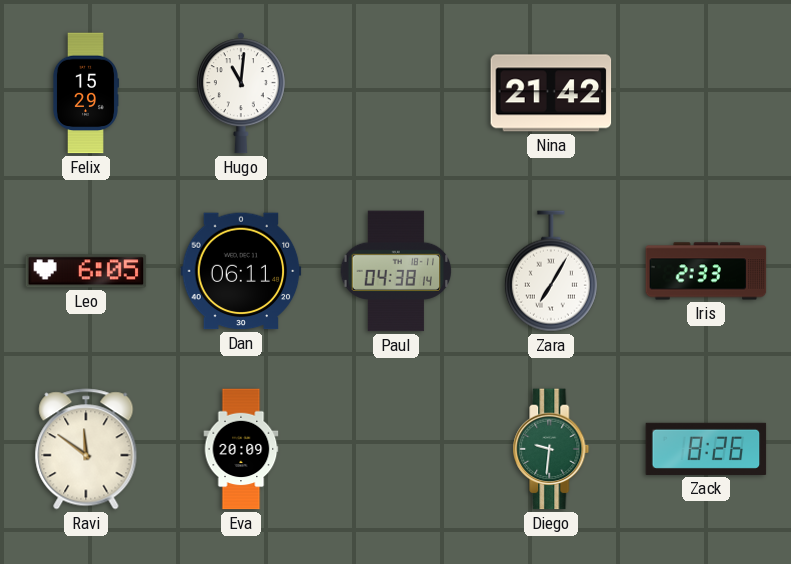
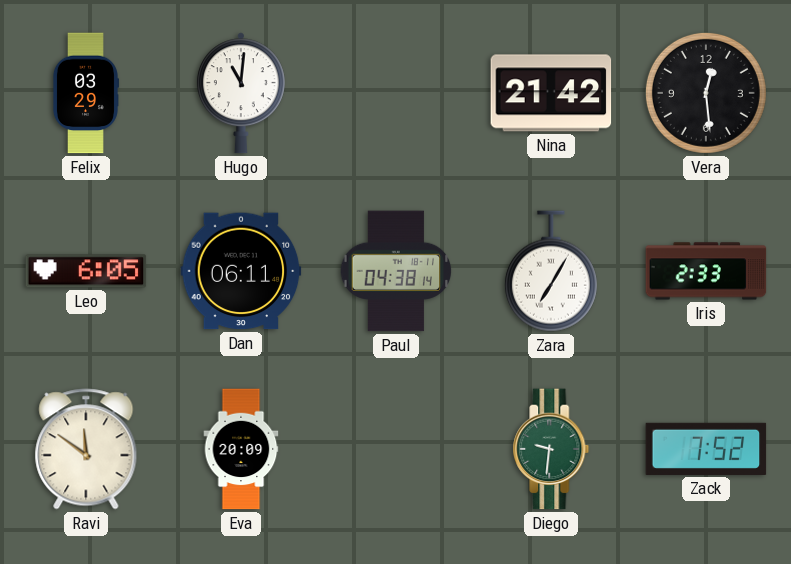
Felix: 15:29 -> 03:29
Vera: none -> 12:29
Zack: 8:26 -> 7:52
